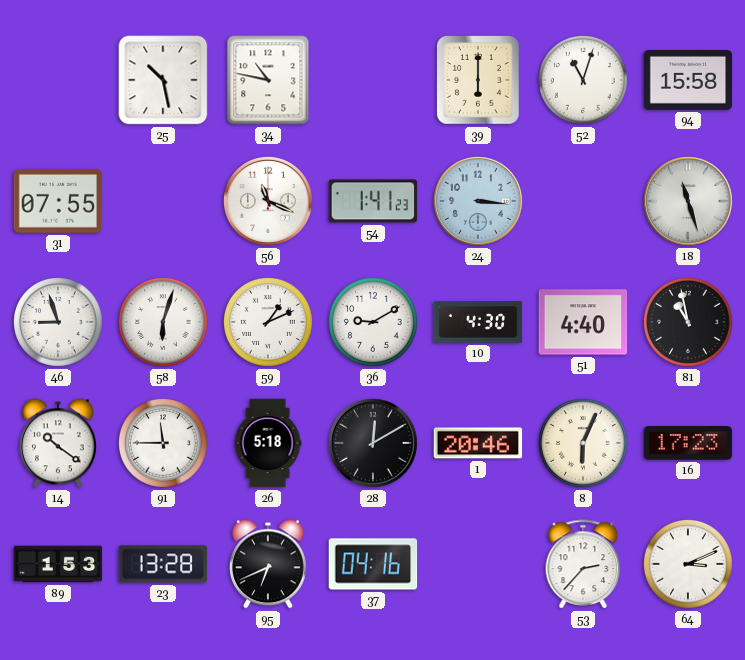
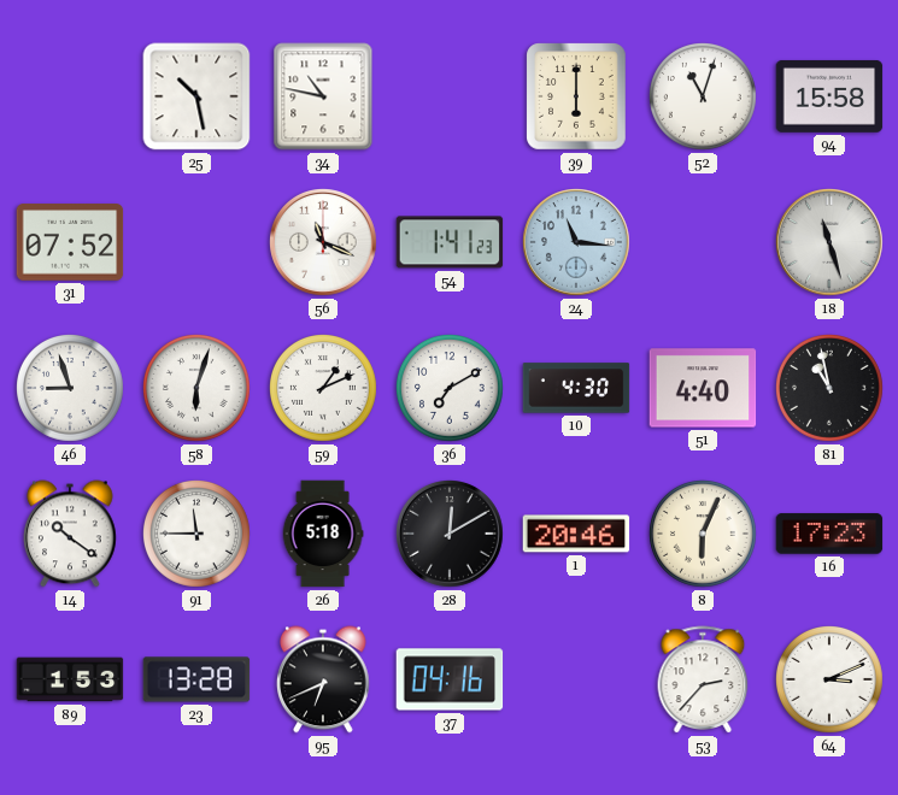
31: 07:55 -> 07:52
24: 3:16 -> 11:16
36: 9:10 -> 7:10
